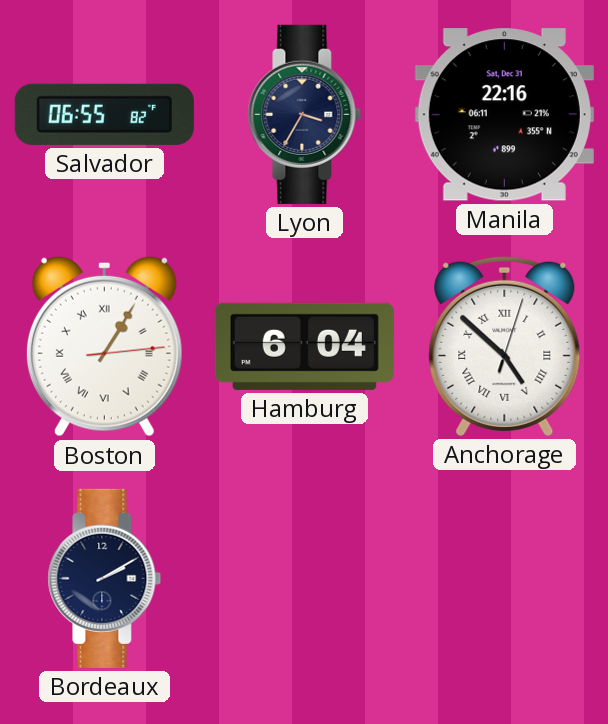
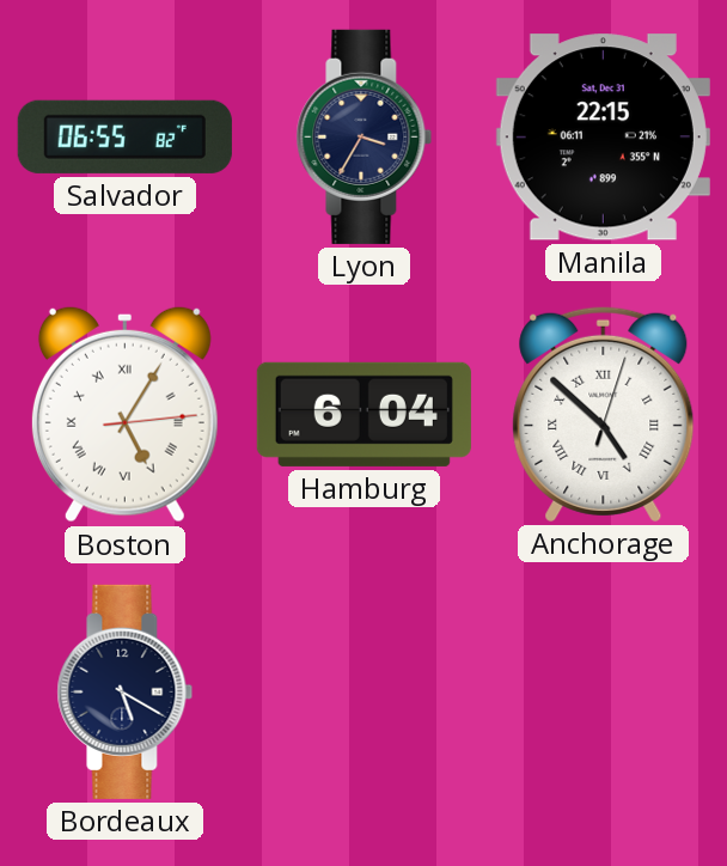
Manila: 22:16 -> 22:15
Boston: 1:05 -> 5:05
Bordeaux: 2:10 -> 5:20
